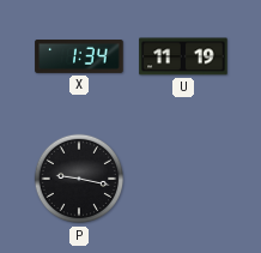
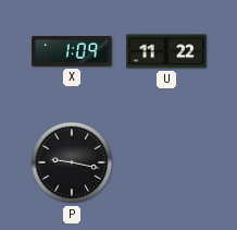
X: 1:34 -> 1:09
U: 11:19 -> 11:22
